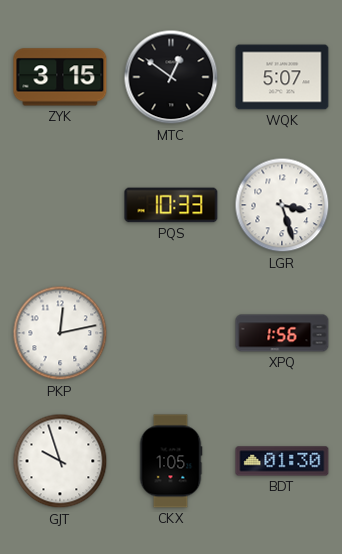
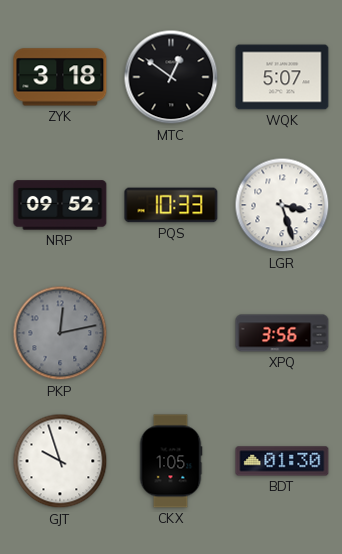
ZYK: 3:15 -> 3:18
NRP: none -> 09:52
PKP dial: white -> grey
XPQ: 1:56 -> 3:56
